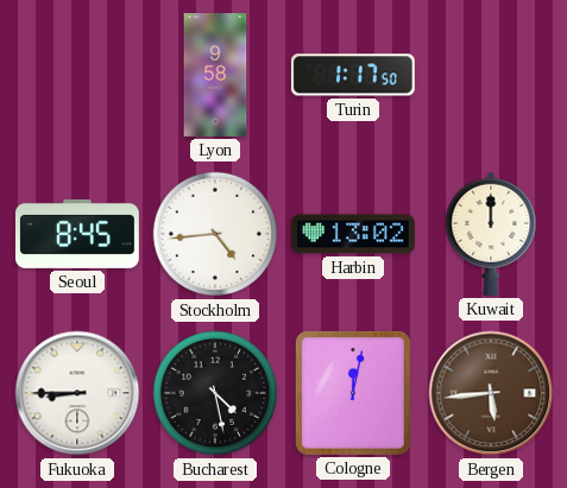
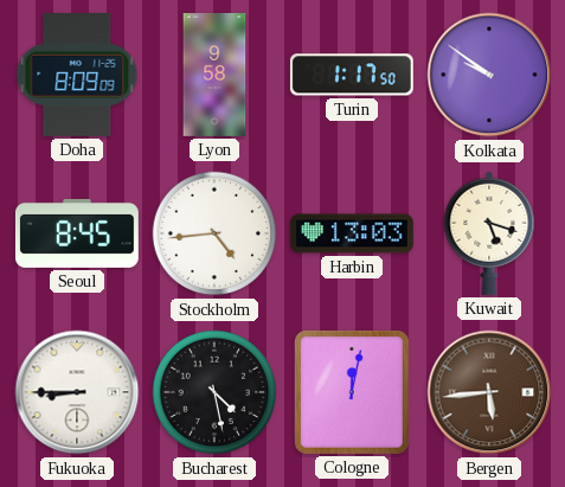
Doha: none -> 8:09
Kolkata: none -> 9:51
Harbin: 13:02 -> 13:03
Kuwait: 12:00 -> 5:18
